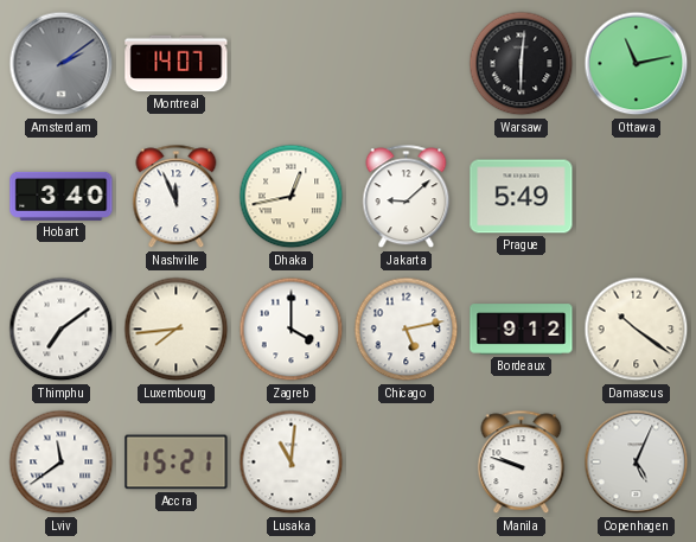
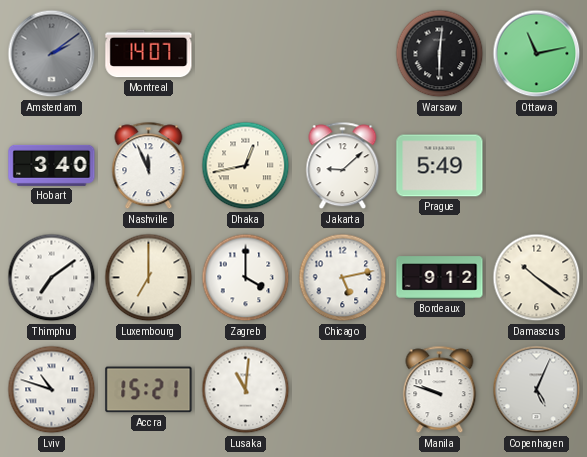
Luxembourg: 7:44 -> 7:00
Lviv: 11:39 -> 10:48
